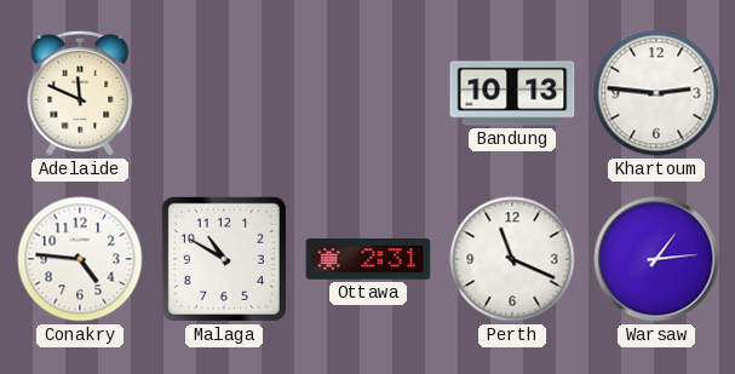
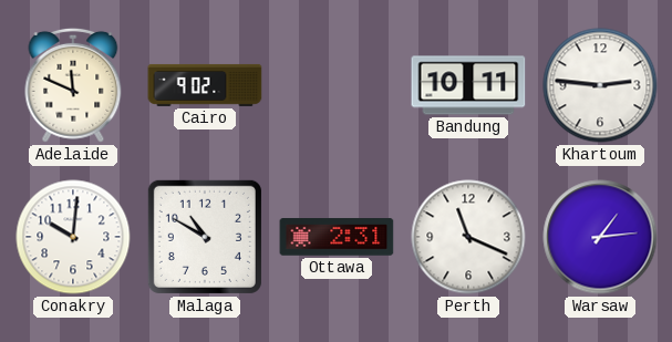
Cairo: none -> 9:02
Bandung: 10:13 -> 10:11
Conakry: 4:46 -> 10:01
